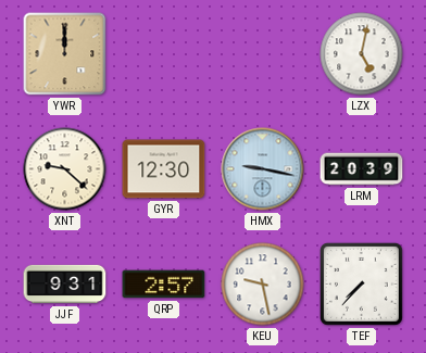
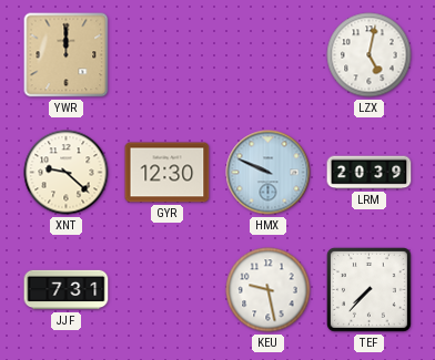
HMX: 9:17 -> 9:49
JJF: 9:31 -> 7:31
QRP: 2:57 -> none
